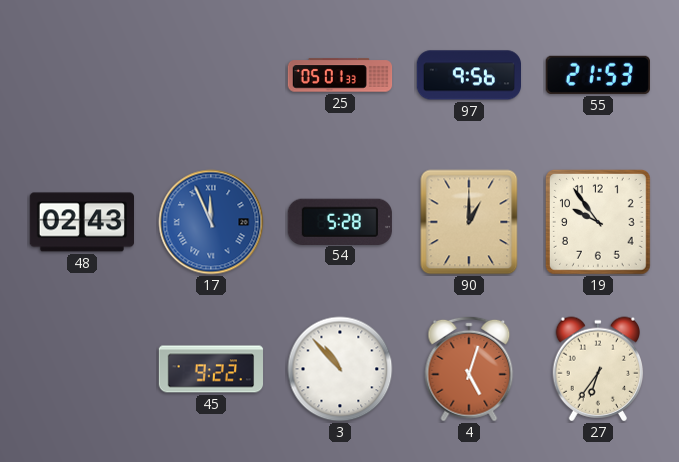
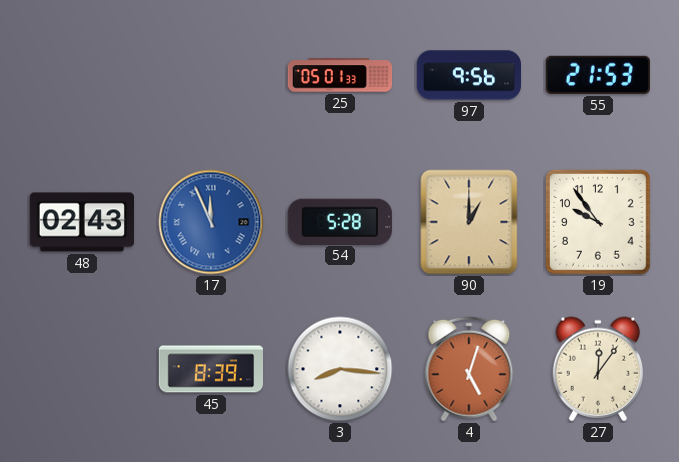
45: 9:22 -> 8:39
3: 10:53 -> 8:16
27: 6:36 -> 12:06
